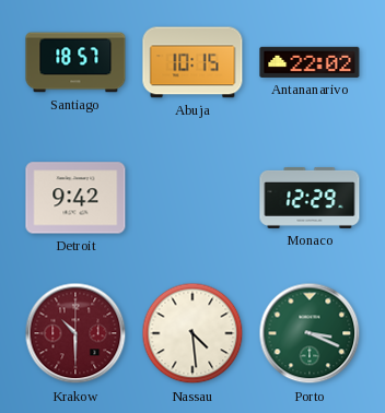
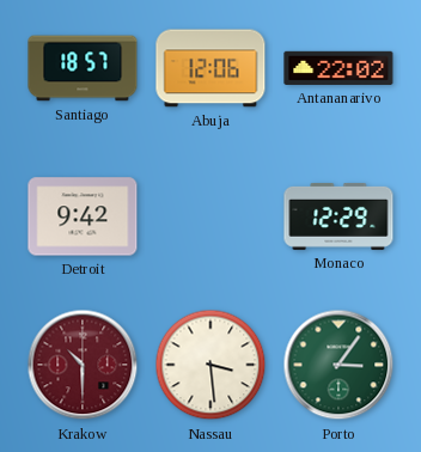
Abuja: 10:15 -> 12:06
Nassau: 4:29 -> 3:29
Porto: 3:19 -> 3:06
